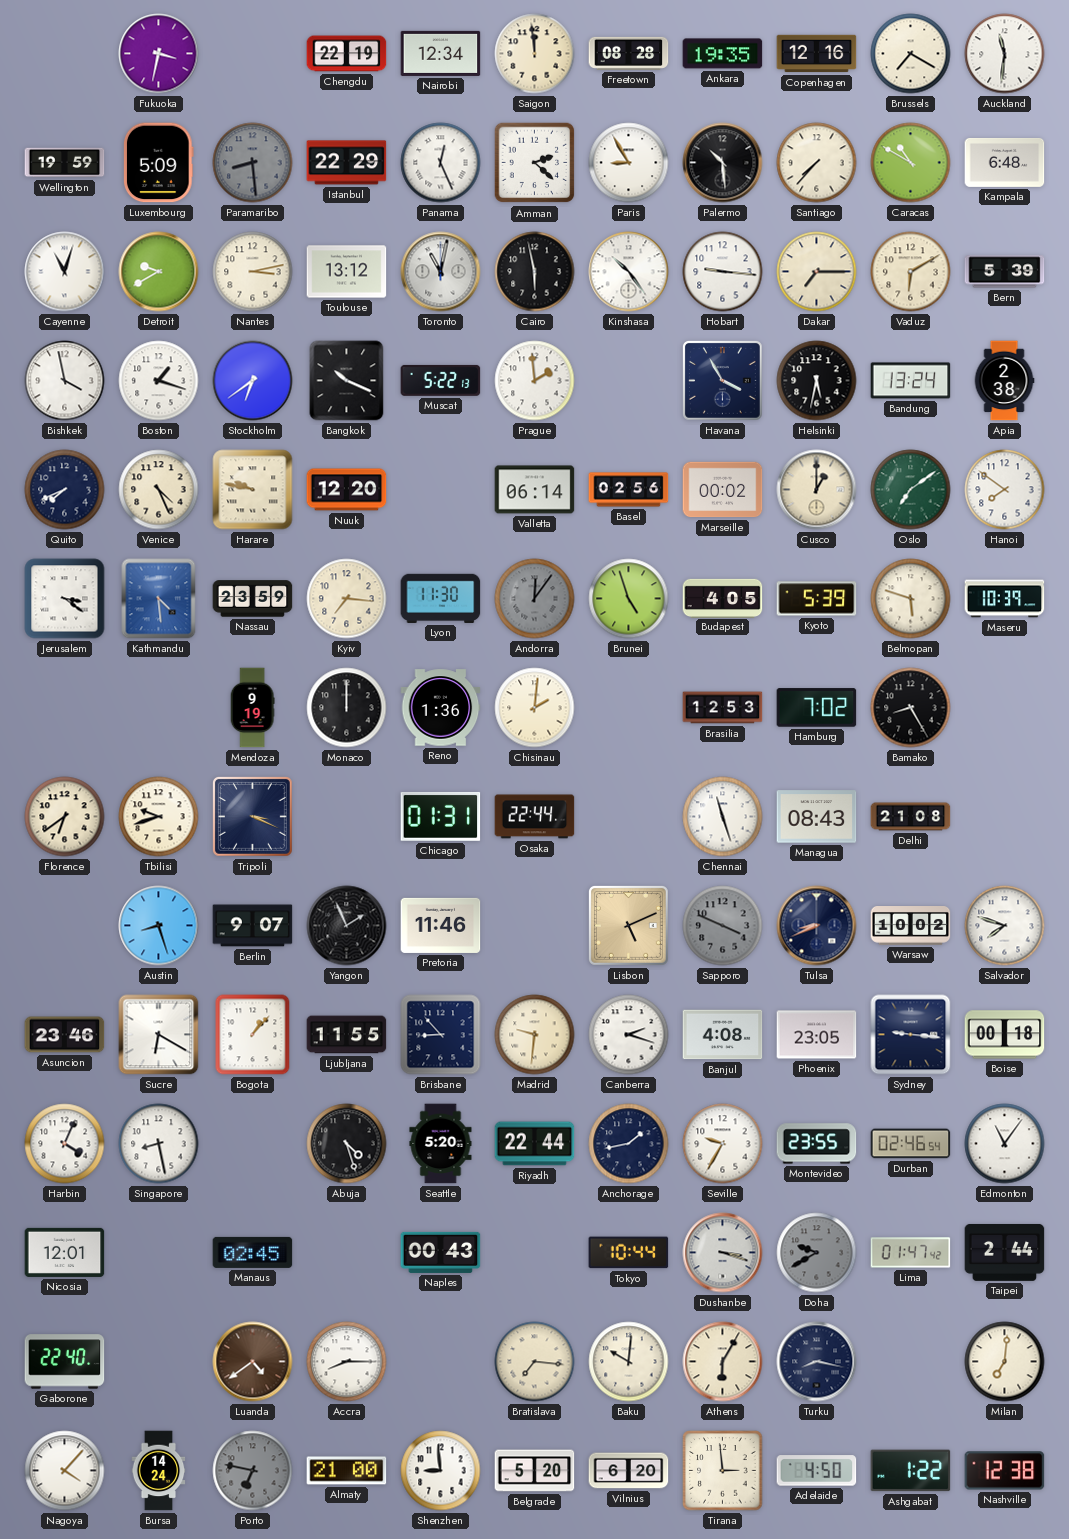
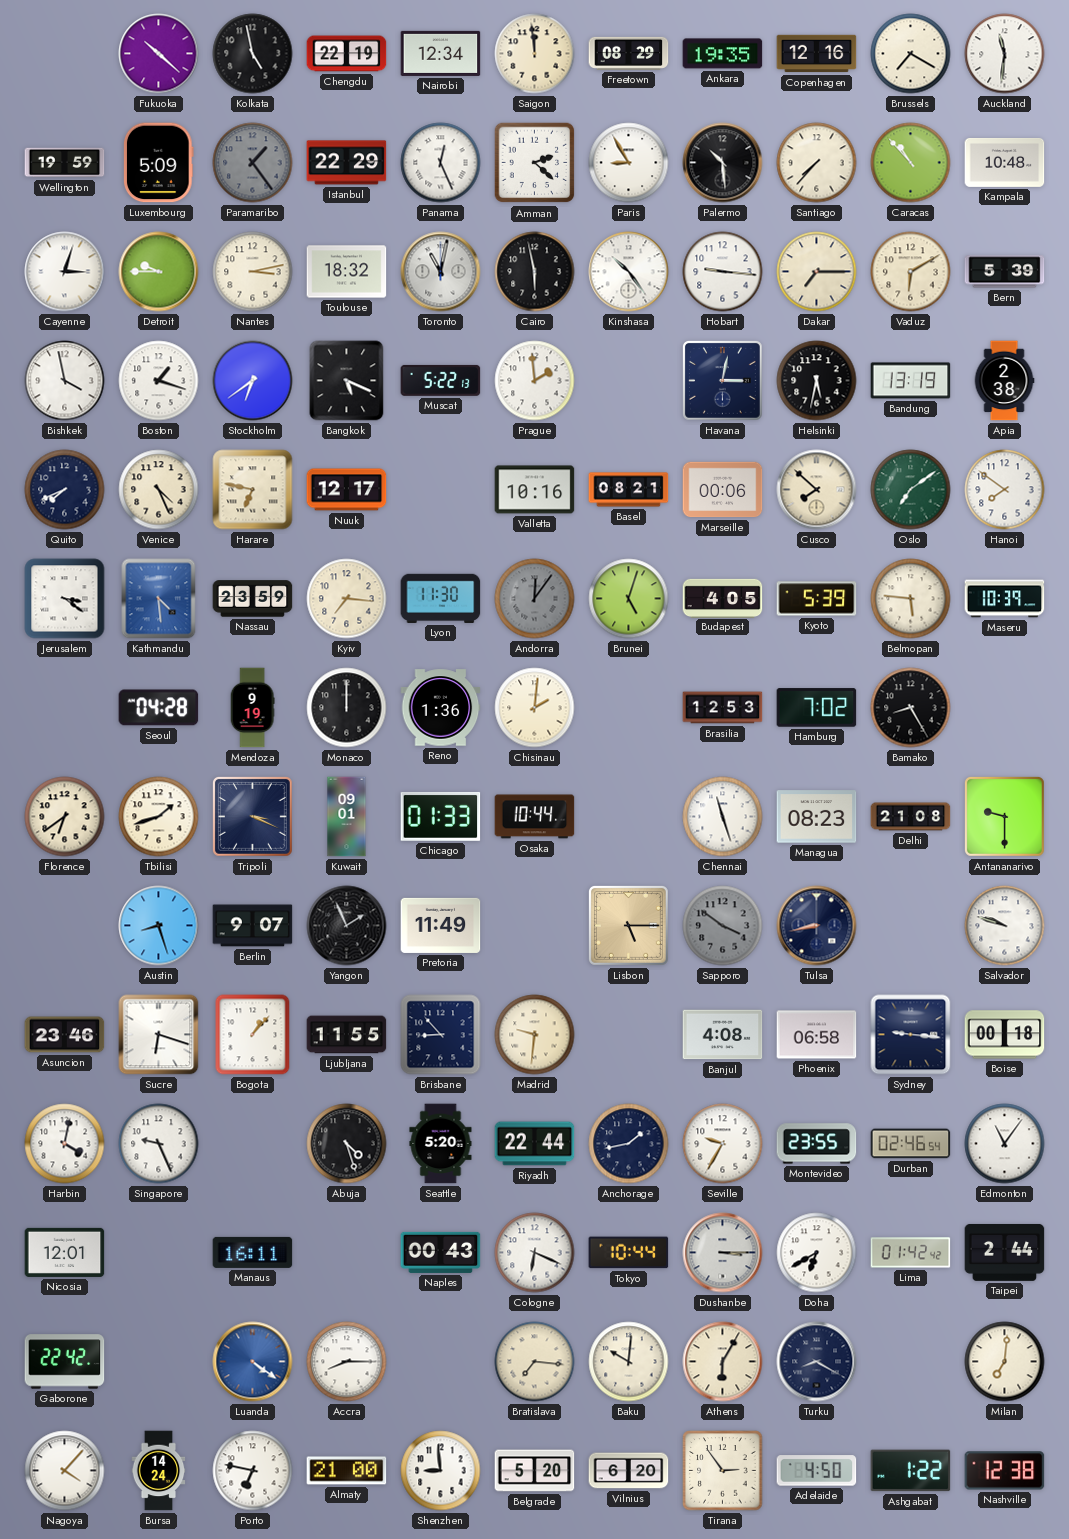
Fukuoka: 3:32 -> 10:22
Kolkata: none -> 4:58
Freetown: 08:28 -> 08:29
Paramaribo: 8:29 -> 1:24
Caracas: 10:50 -> 10:53
Kampala: 6:48 -> 10:48
Cayenne: 11:03 -> 3:03
Detroit: 9:40 -> 9:45
Toulouse: 13:12 -> 18:32
Bangkok: 10:19 -> 5:19
Havana: 3:55 -> 3:02
Bandung: 13:24 -> 13:19
Harare: 9:47 -> 6:47
Nuuk: 12:20 -> 12:17
Valletta: 06:14 -> 10:16
Basel: 02:56 -> 08:21
Marseille: 00:02 -> 00:06
Cusco: 1:00 -> 7:52
Brunei: 4:57 -> 5:03
Belmopan: 5:48 -> 5:46
Seoul: none -> 04:28
Tbilisi: 9:42 -> 1:42
Kuwait: none -> 09:01
Chicago: 01:31 -> 01:33
Osaka: 22:44 -> 10:44
Managua: 08:43 -> 08:23
Antananarivo: none -> 9:30
Pretoria: 11:46 -> 11:49
Lisbon: 5:11 -> 5:15
Sapporo: 3:49 -> 3:51
Tulsa: 8:41 -> 8:43
Warsaw: 10:02 -> none
Salvador: 7:48 -> 9:48
Sucre: 6:20 -> 6:18
Canberra: 2:18 -> none
Phoenix: 23:05 -> 06:58
Harbin: 4:04 -> 4:02
Singapore: 8:28 -> 9:26
Manaus: 02:45 -> 16:11
Cologne: none -> 6:19
Dushanbe: 3:18 -> 3:15
Doha: 9:40 -> 6:40
Doha dial: grey -> white
Lima: 01:47 -> 01:42
Gaborone: 22:40 -> 22:42
Luanda: 4:39 -> 4:21
Luanda dial: brown -> blue
Turku: 8:17 -> 8:20
Porto dial: grey -> white
Tirana: 2:59 -> 2:54
